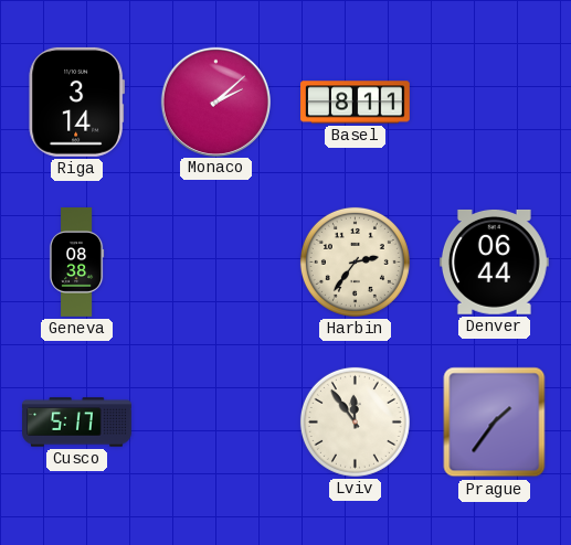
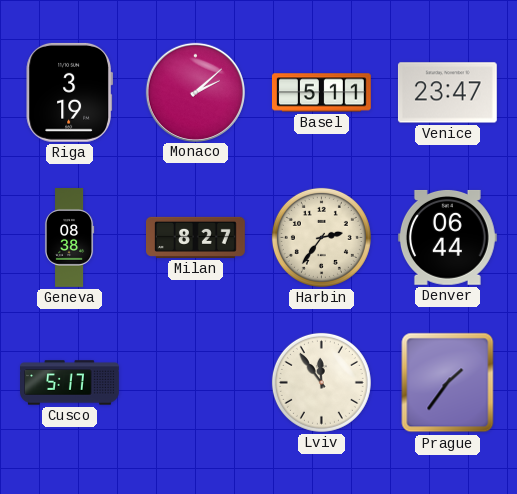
Riga: 3:14 -> 3:19
Basel: 8:11 -> 5:11
Venice: none -> 23:47
Milan: none -> 8:27
